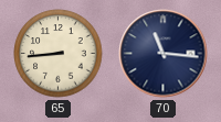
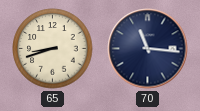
65: 8:44 -> 8:42
